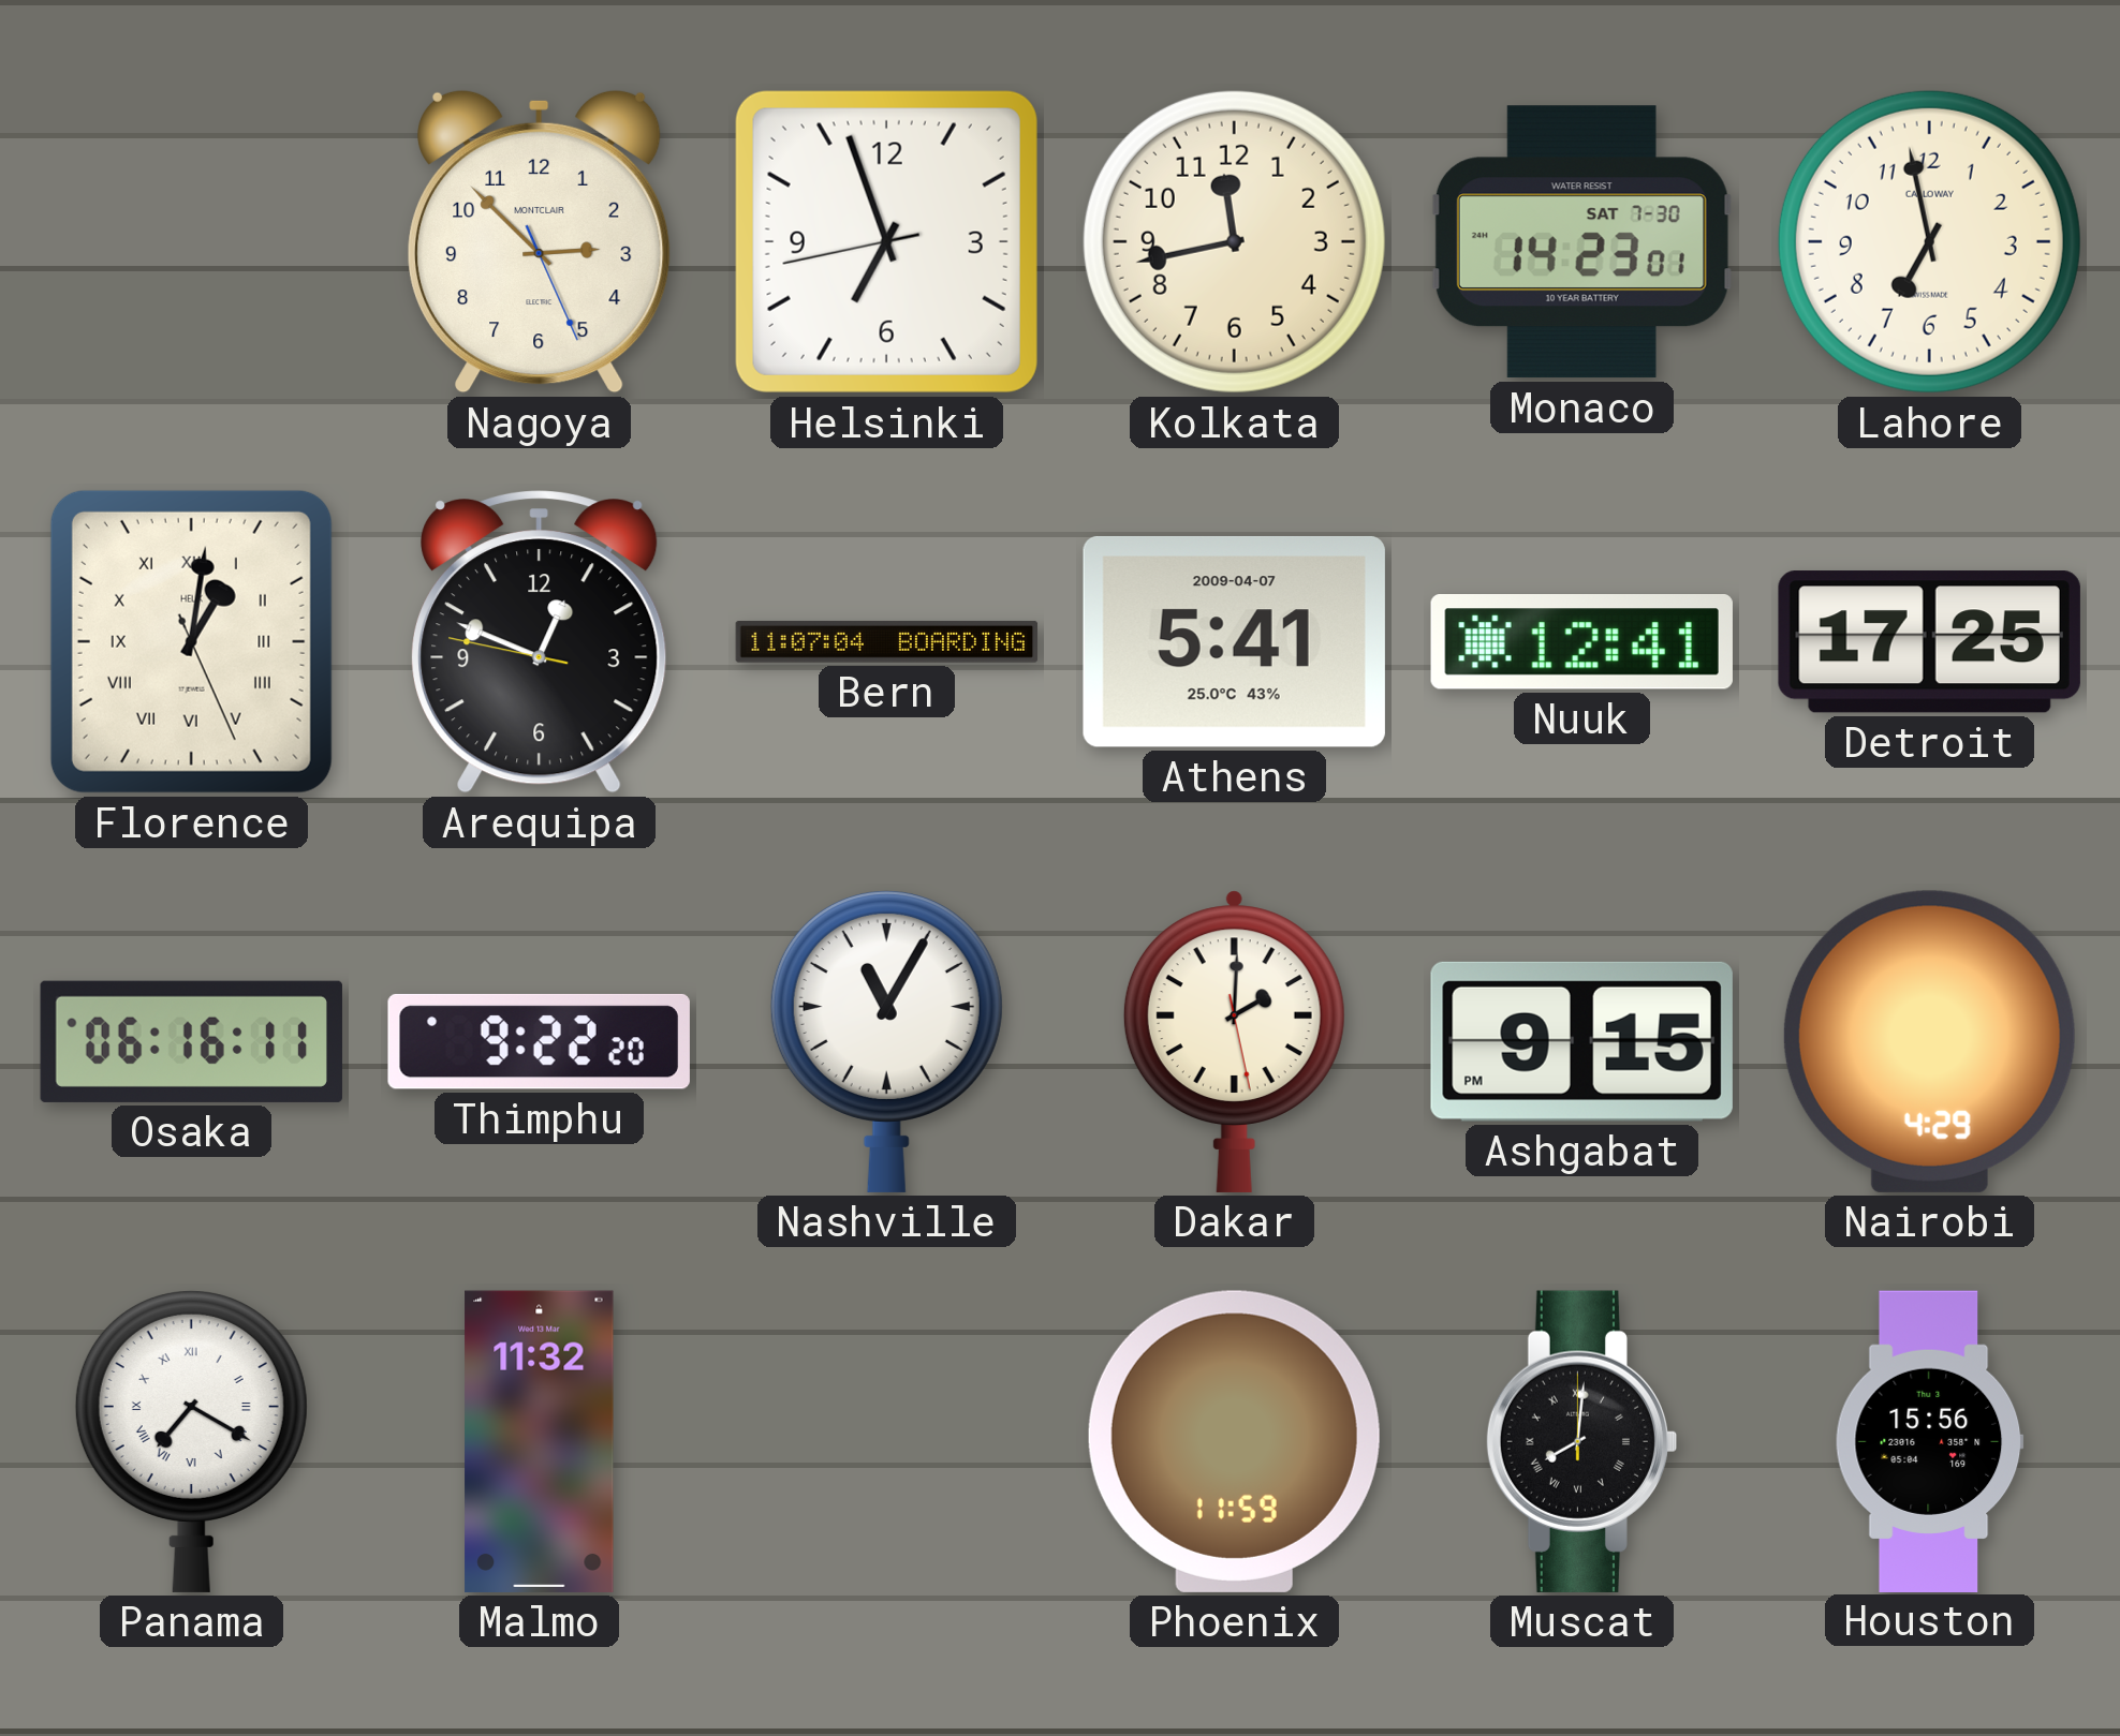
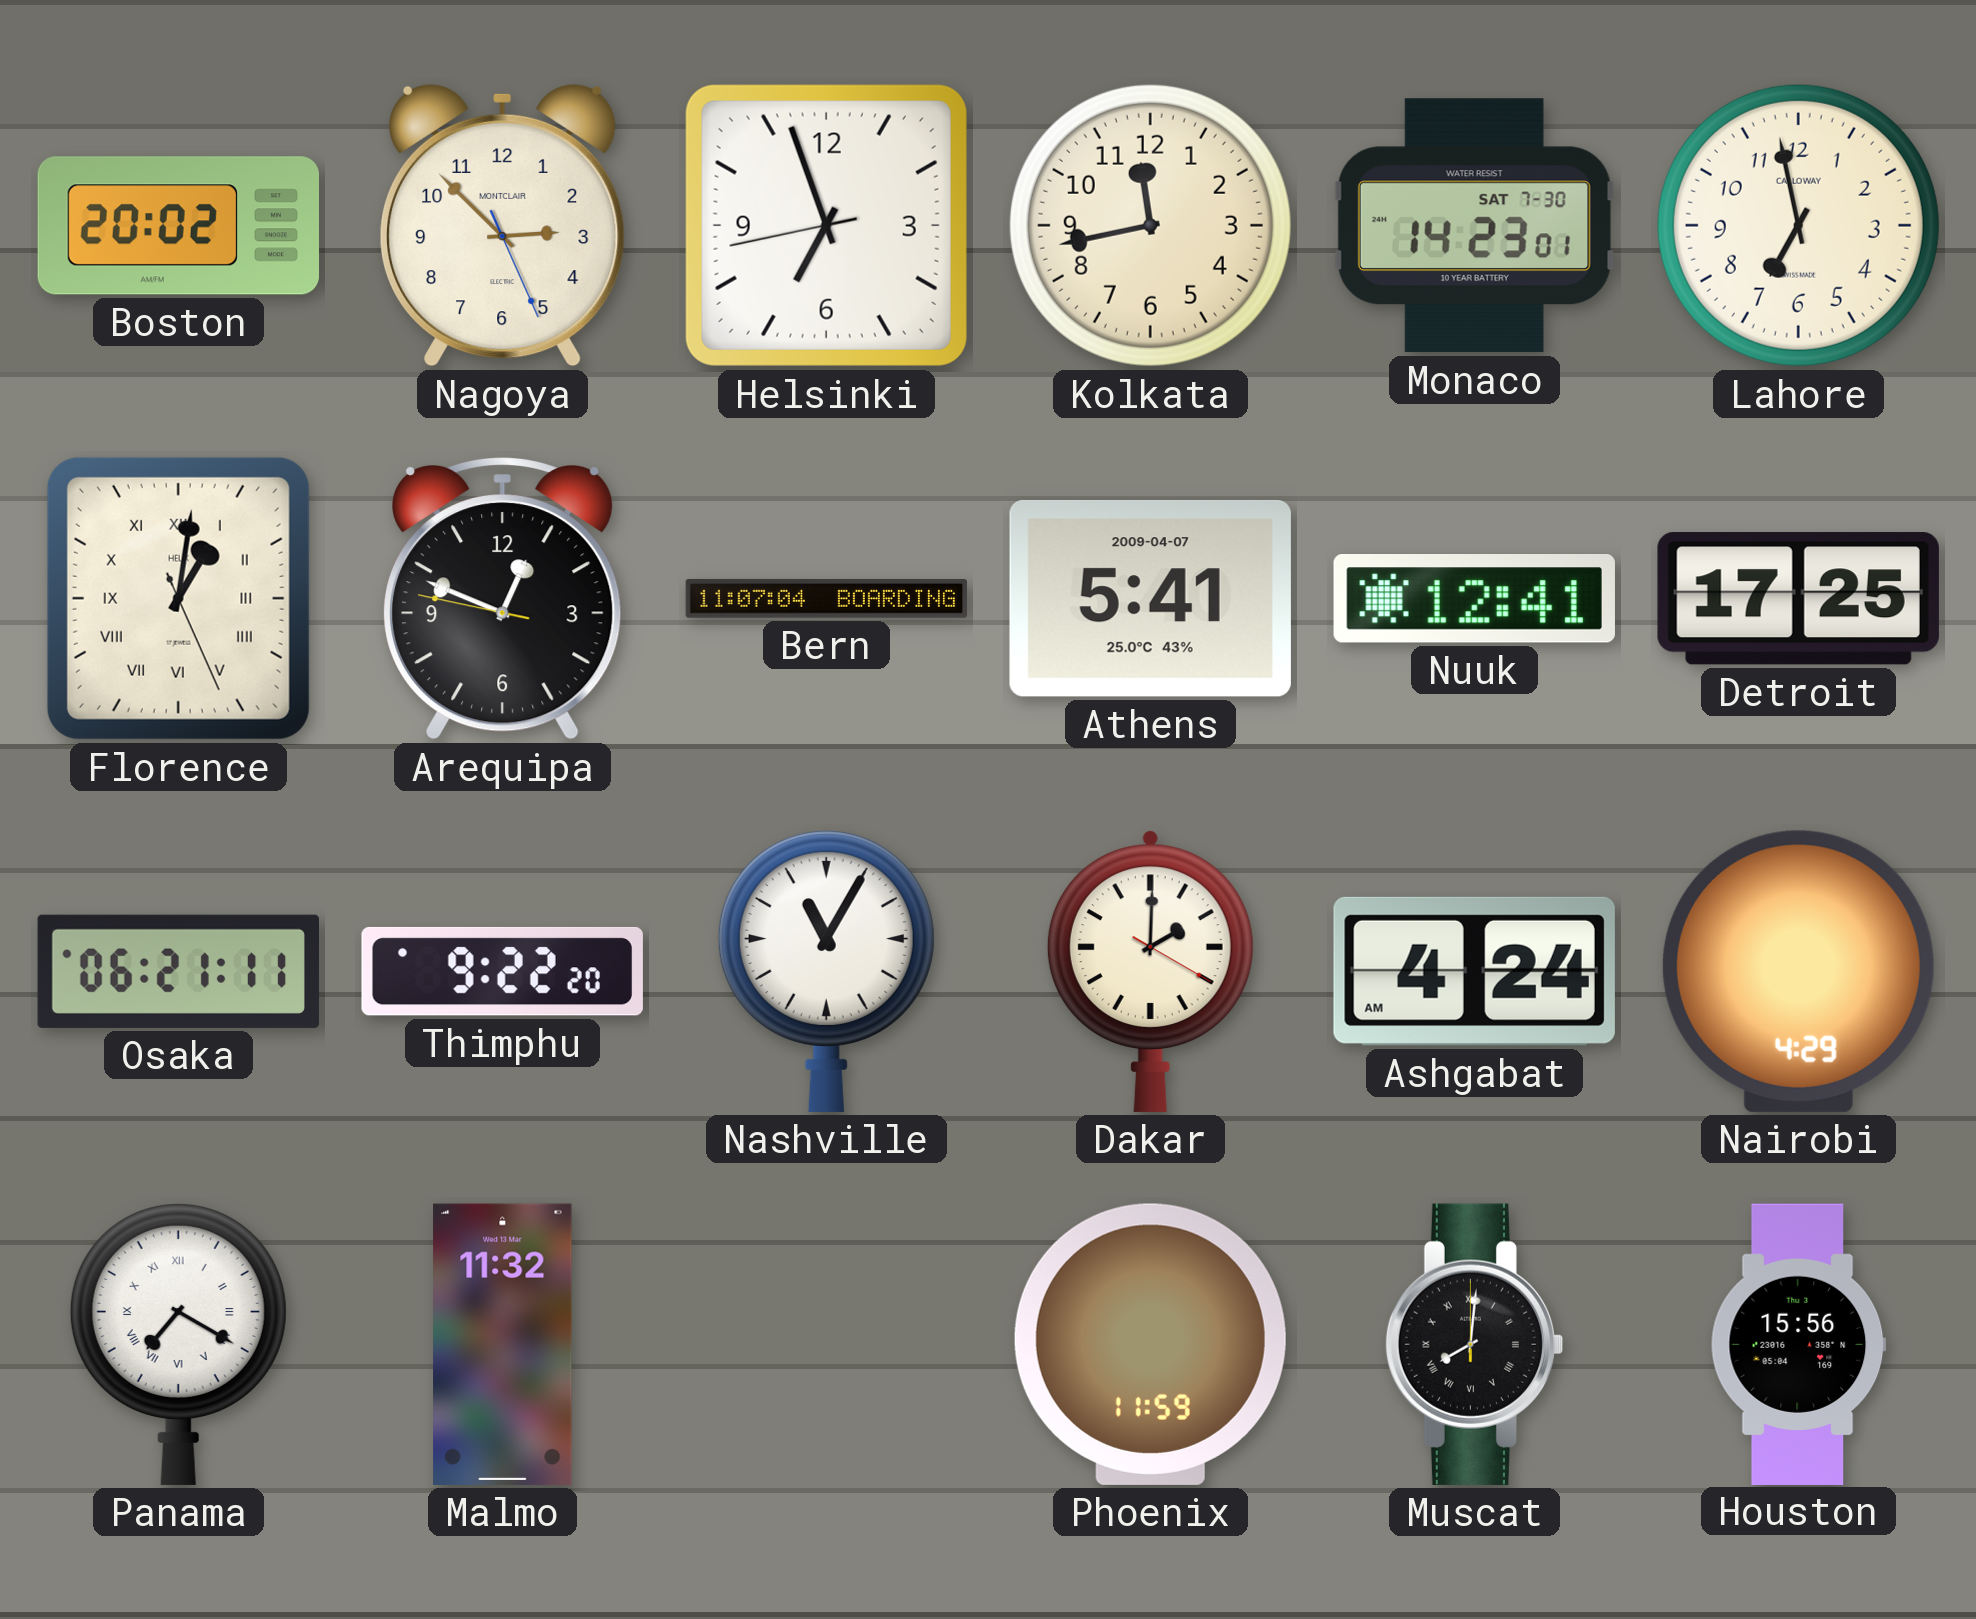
Boston: none -> 20:02
Osaka: 06:16 -> 06:21
Dakar: 2:00:28 -> 2:00:20
Ashgabat: 9:15 -> 4:24
